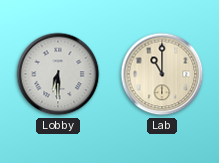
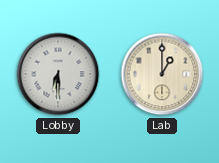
Lab: 11:00 -> 1:00
